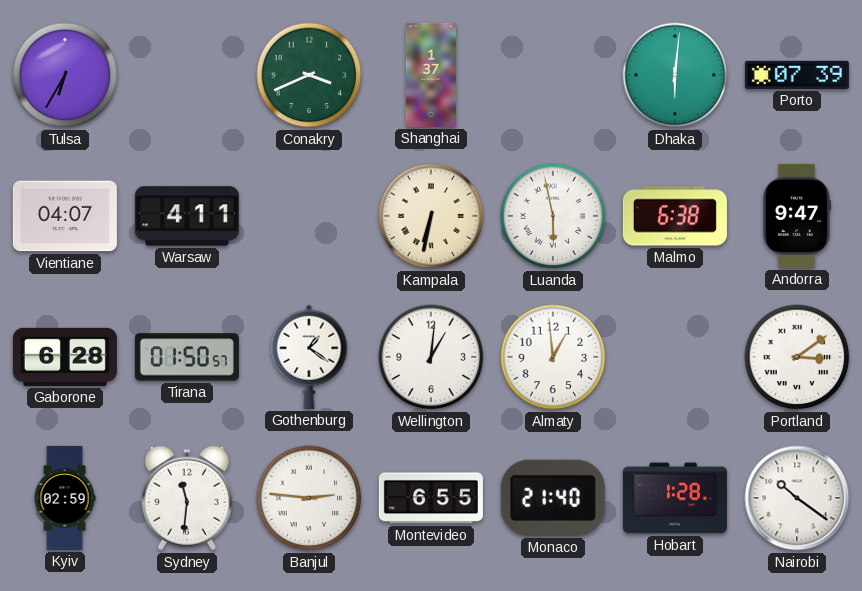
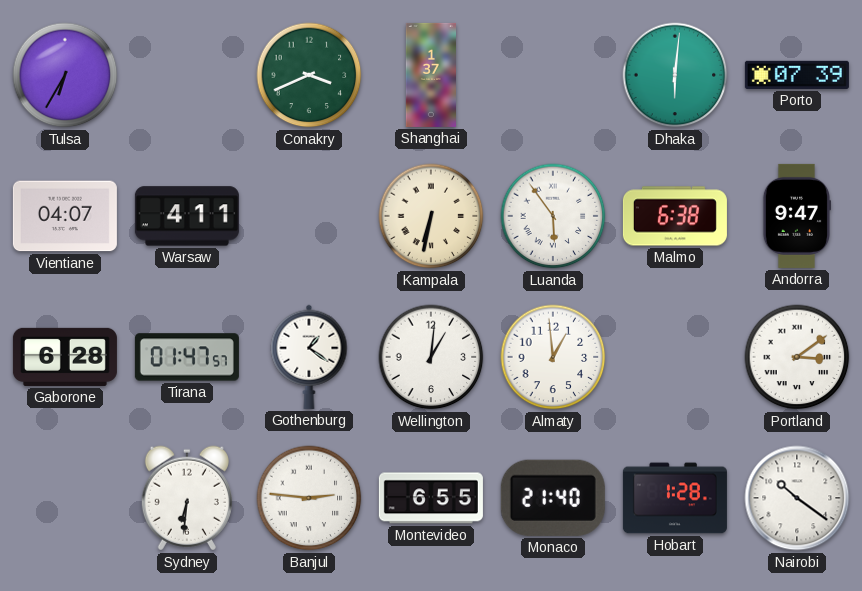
Luanda: 5:58 -> 5:54
Tirana: 01:50 -> 01:47
Kyiv: 02:59 -> none
Sydney: 11:31 -> 6:31
